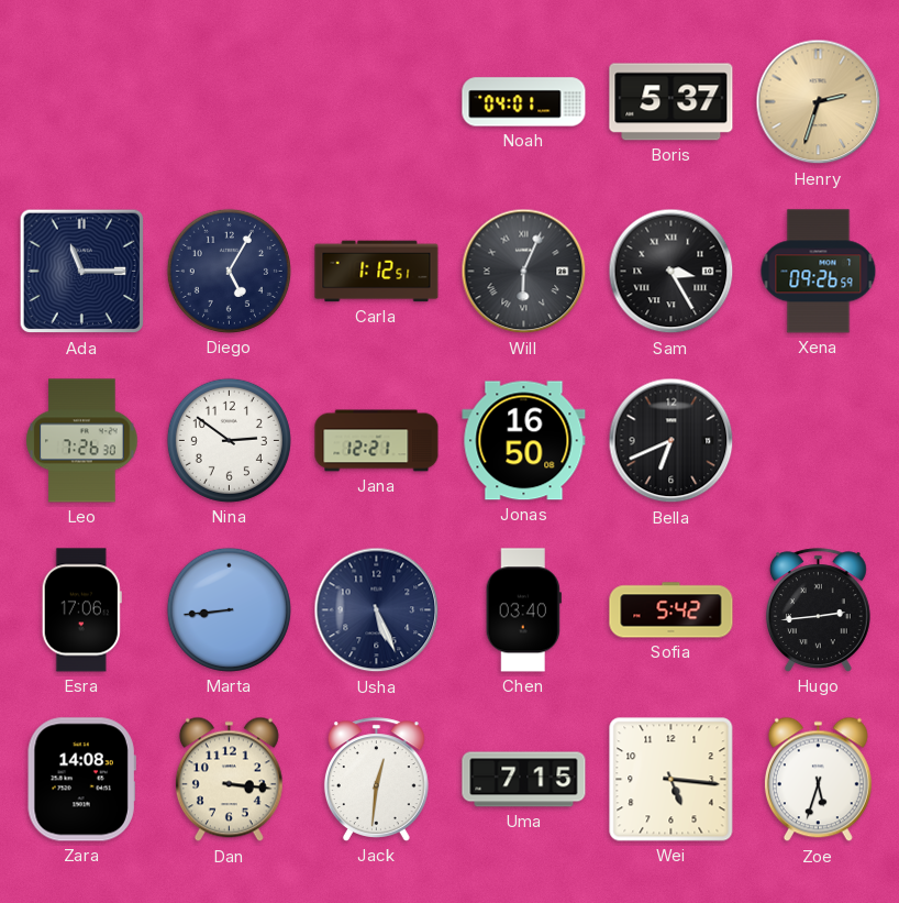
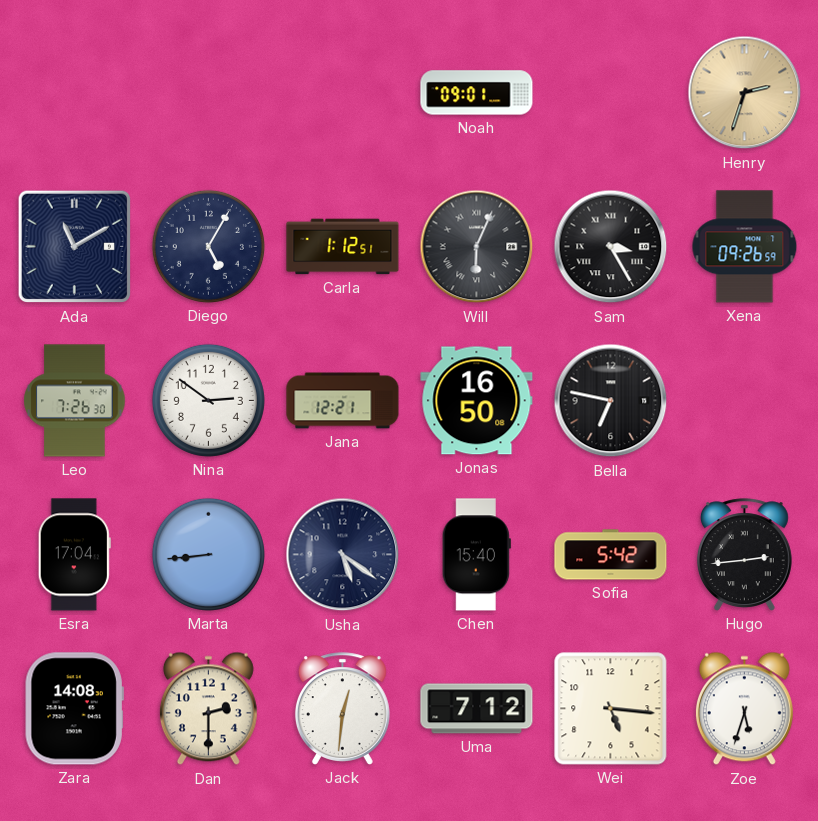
Noah: 04:01 -> 09:01
Boris: 5:37 -> none
Ada: 11:15 -> 11:10
Bella: 6:41 -> 6:47
Esra: 17:06 -> 17:04
Usha: 5:26 -> 5:21
Chen: 03:40 -> 15:40
Dan: 3:16 -> 2:30
Uma: 7:15 -> 7:12
